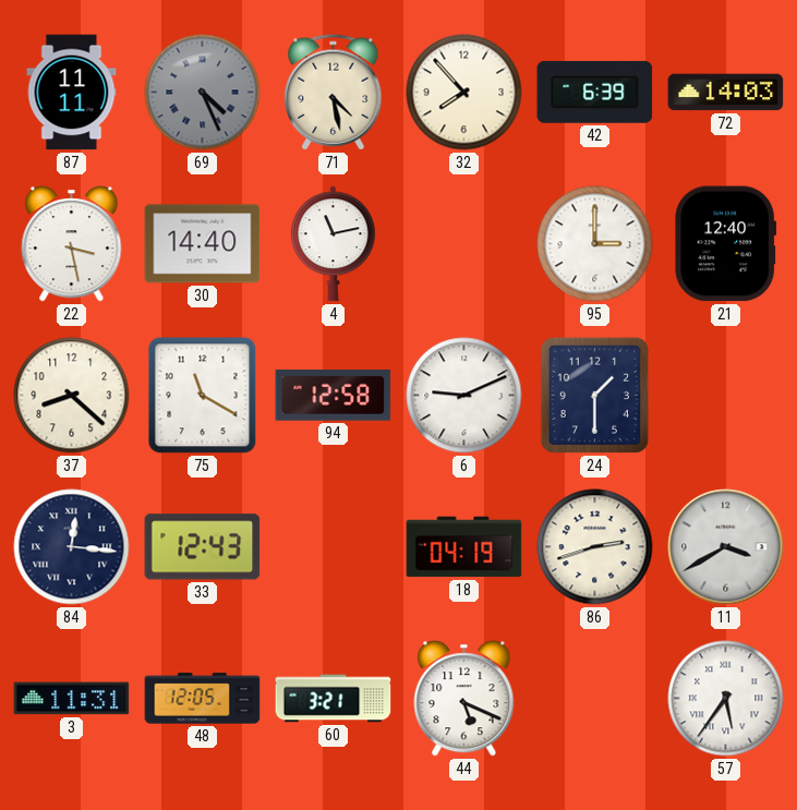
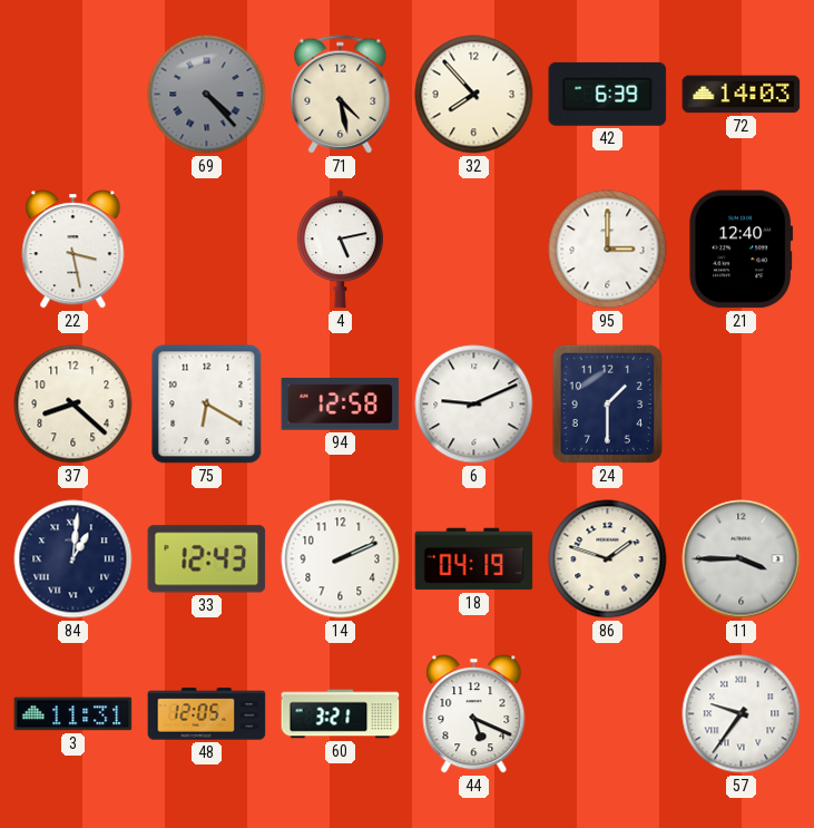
87: 11:11 -> none
69: 4:26 -> 4:23
30: 14:40 -> none
4: 11:13 -> 5:13
75: 11:20 -> 6:20
84: 12:16 -> 1:01
14: none -> 2:11
86: 2:42 -> 1:48
11: 3:40 -> 3:45
57: 5:36 -> 9:36
